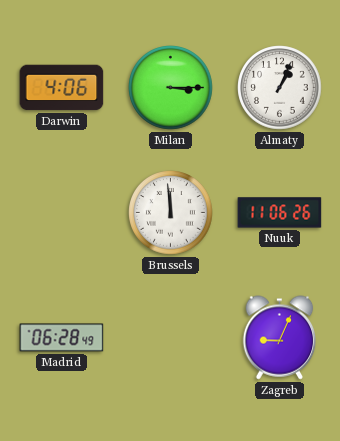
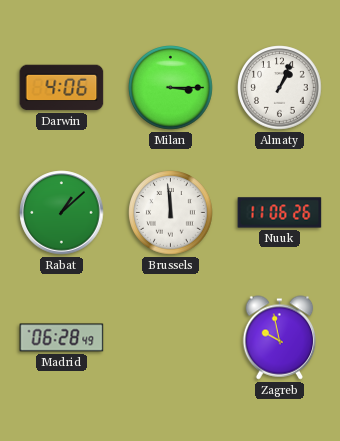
Rabat: none -> 1:08
Zagreb: 9:04 -> 9:58
